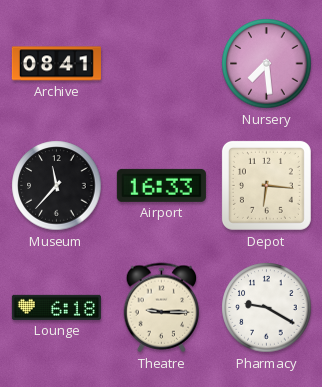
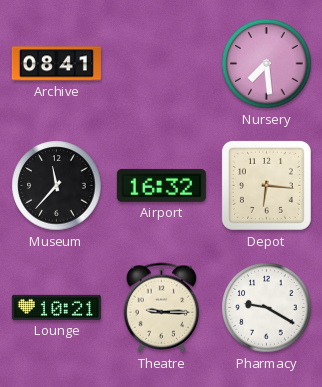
Airport: 16:33 -> 16:32
Lounge: 6:18 -> 10:21
